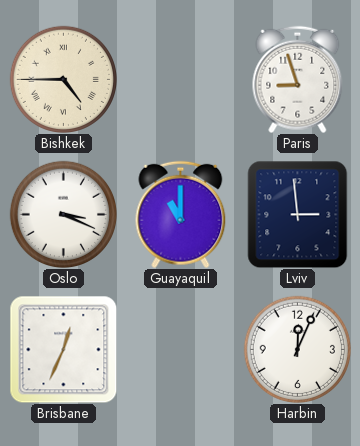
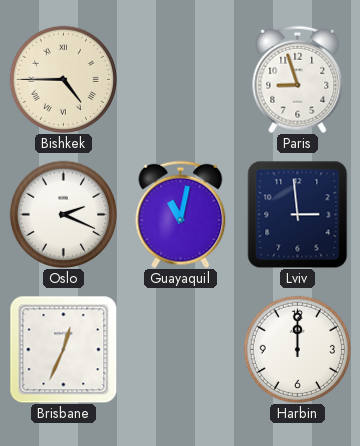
Oslo: 3:19 -> 2:19
Guayaquil: 11:00 -> 11:02
Harbin: 12:04 -> 12:00
